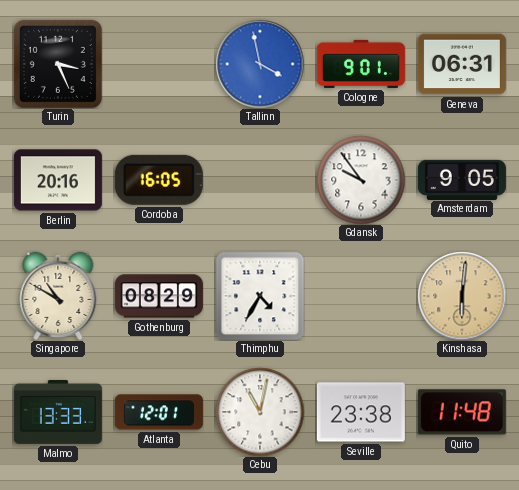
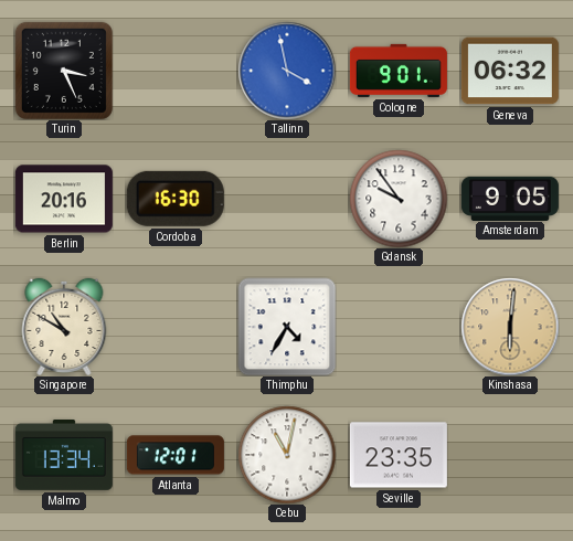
Geneva: 06:31 -> 06:32
Cordoba: 16:05 -> 16:30
Gothenburg: 08:29 -> none
Malmo: 13:33 -> 13:34
Seville: 23:38 -> 23:35
Quito: 11:48 -> none
